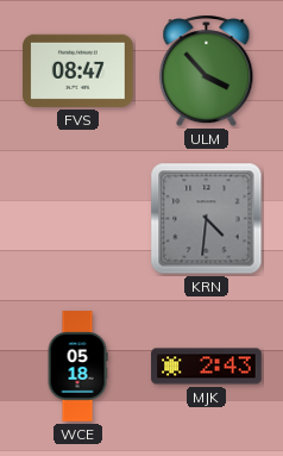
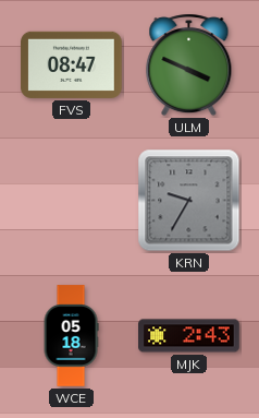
ULM: 3:53 -> 3:49
KRN: 4:31 -> 9:35
